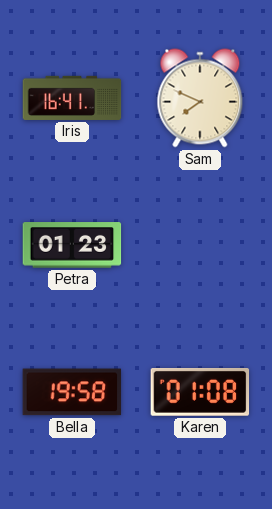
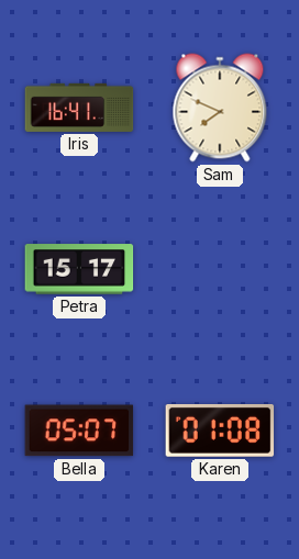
Petra: 01:23 -> 15:17
Bella: 19:58 -> 05:07
